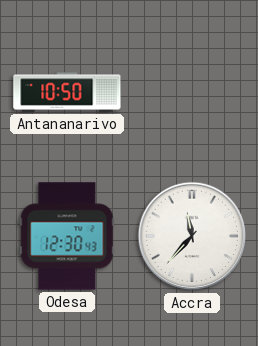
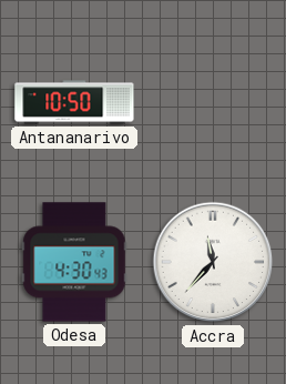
Odesa: 12:30 -> 4:30
